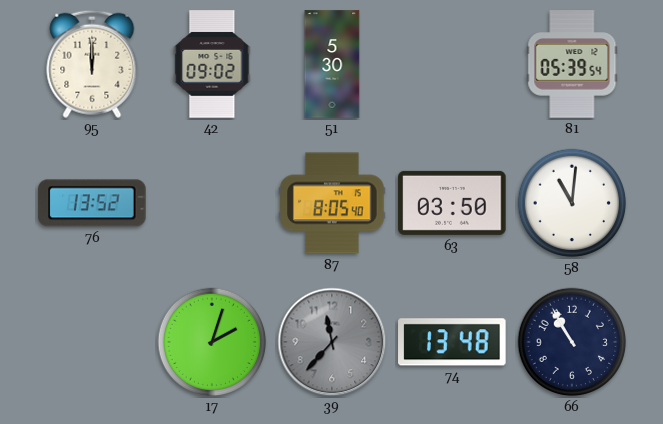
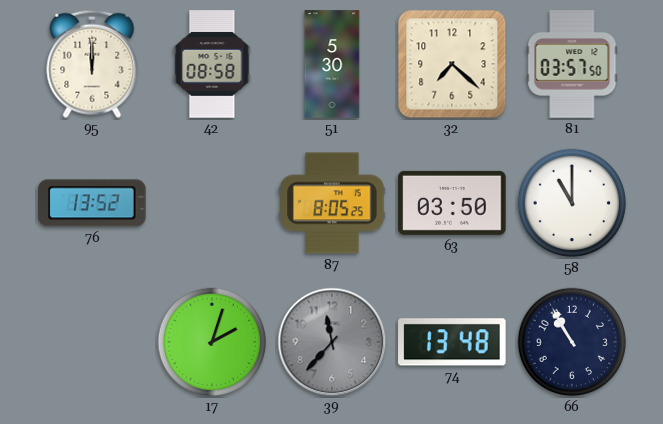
42: 09:02 -> 08:58
32: none -> 7:22
81: 05:39 -> 03:57
87: 8:05:40 -> 8:05:25
58: 11:01 -> 11:00
